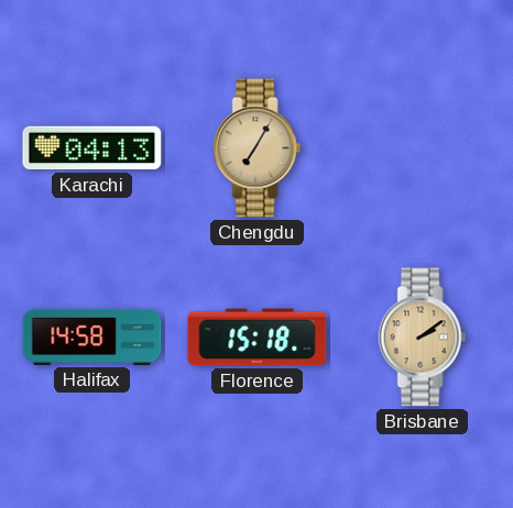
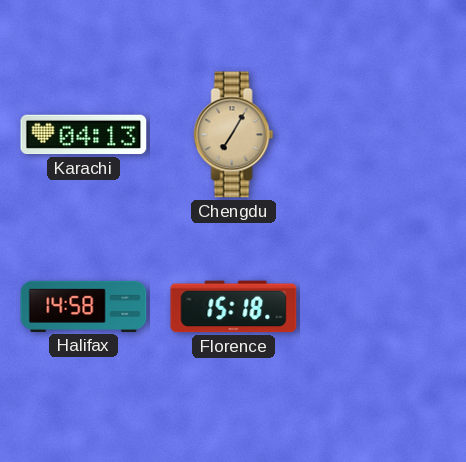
Brisbane: 2:09 -> none
